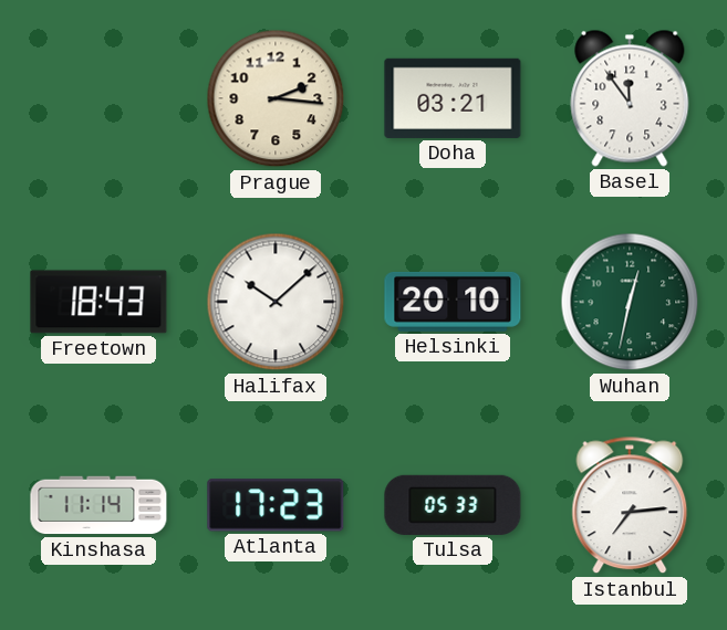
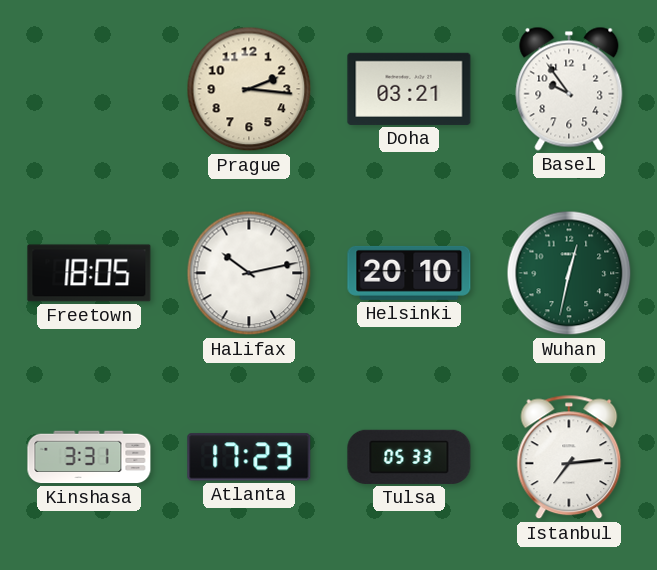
Basel: 11:54 -> 9:54
Freetown: 18:43 -> 18:05
Halifax: 10:08 -> 10:13
Kinshasa: 11:14 -> 3:31
